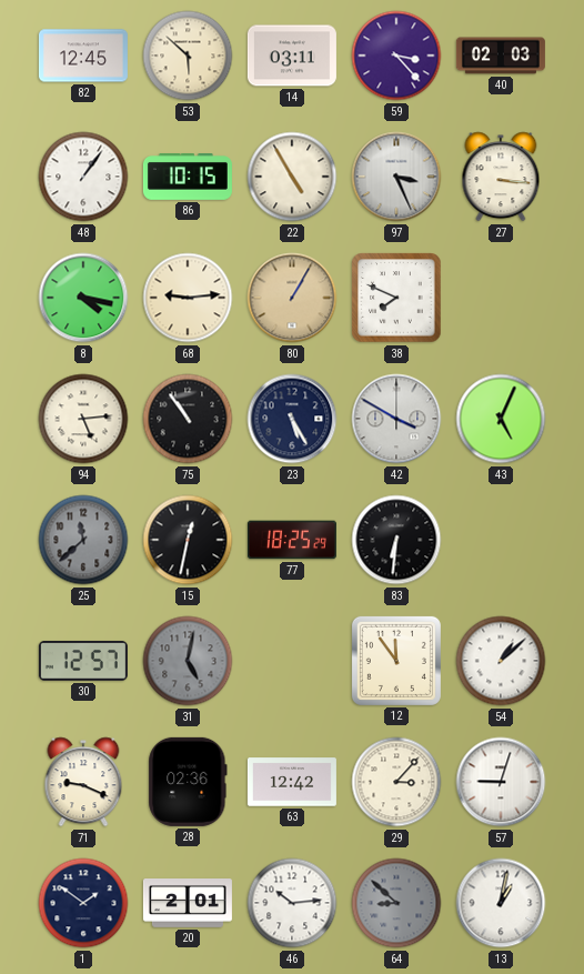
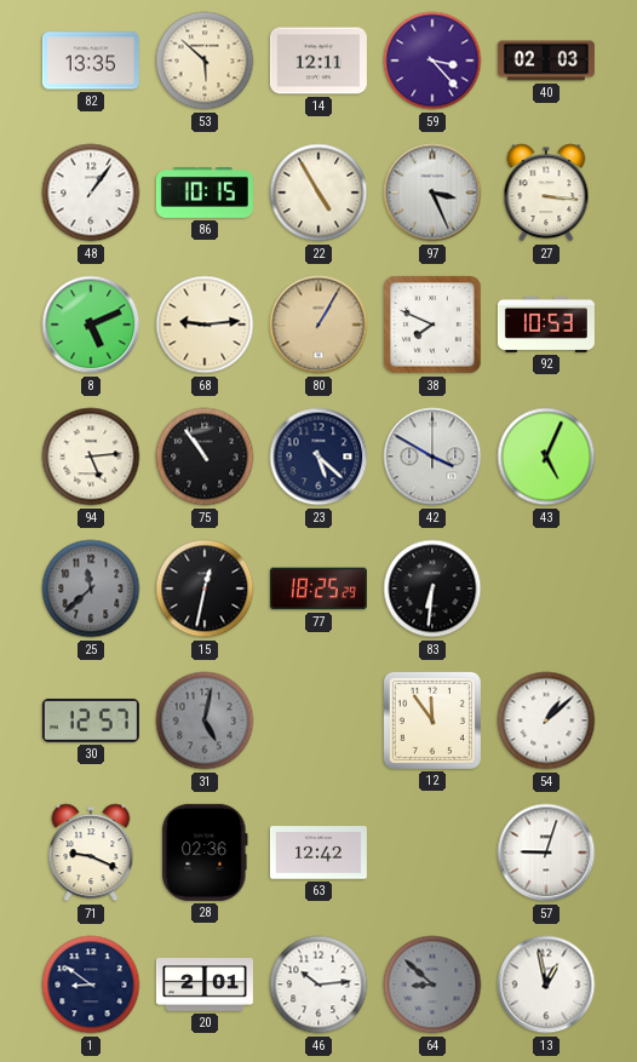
82: 12:45 -> 13:35
14: 03:11 -> 12:11
8: 4:17 -> 5:11
92: none -> 10:53
23: 5:25 -> 5:22
29: 3:07 -> none
1: 1:51 -> 8:51
13: 1:02 -> 12:58
